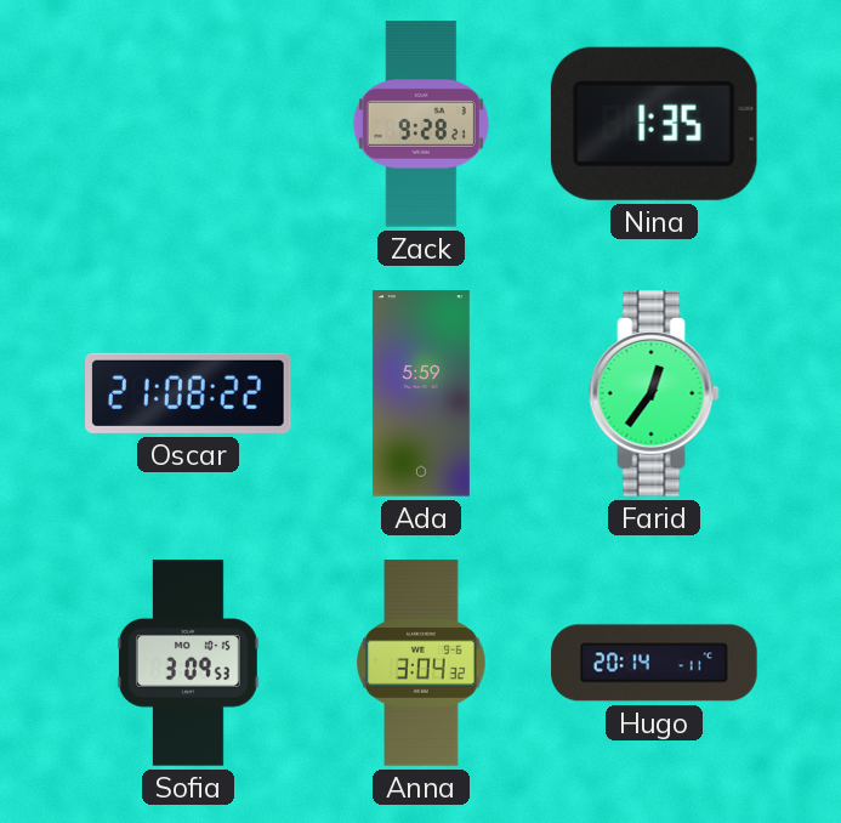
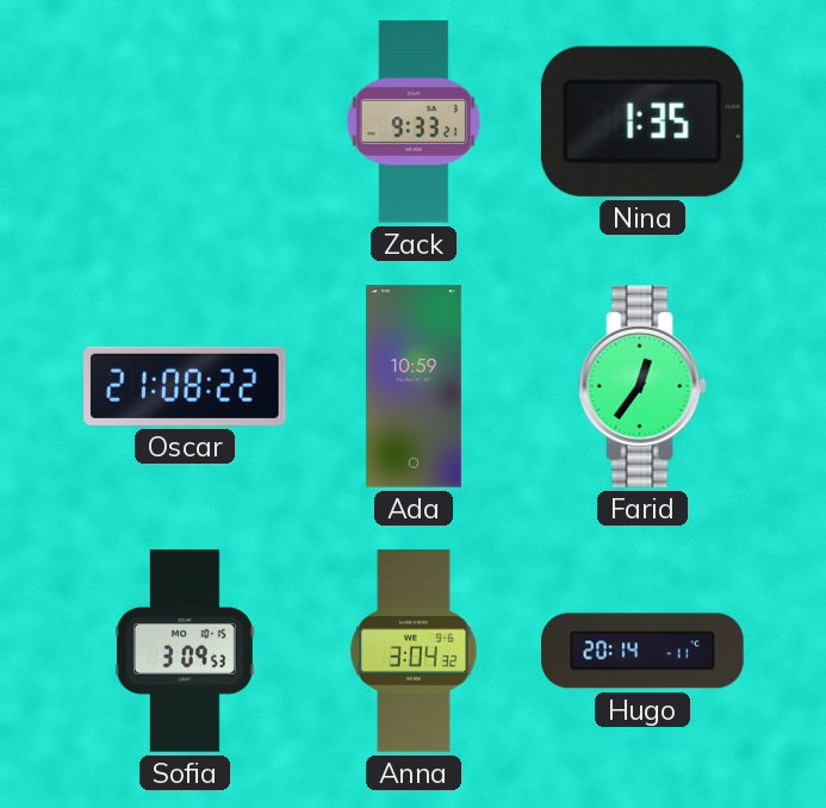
Zack: 9:28 -> 9:33
Ada: 5:59 -> 10:59
